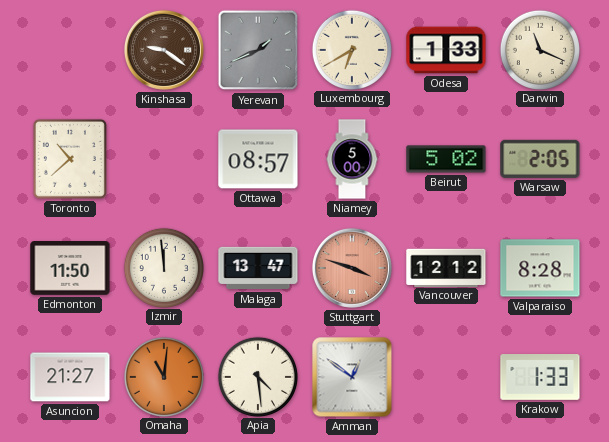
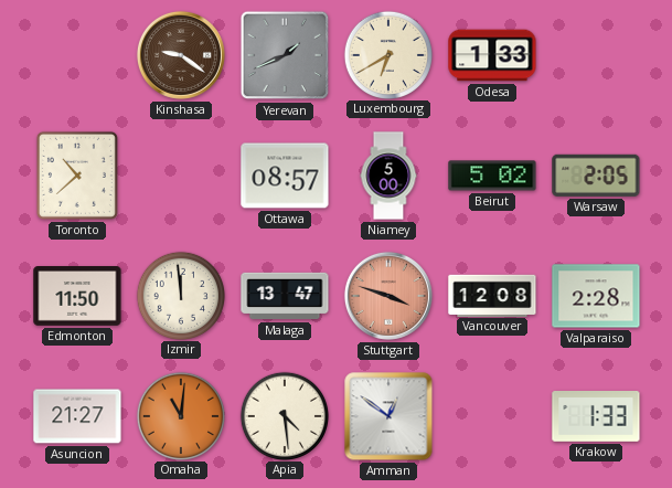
Darwin: 11:19 -> none
Vancouver: 12:12 -> 12:08
Valparaiso: 8:28 -> 2:28
